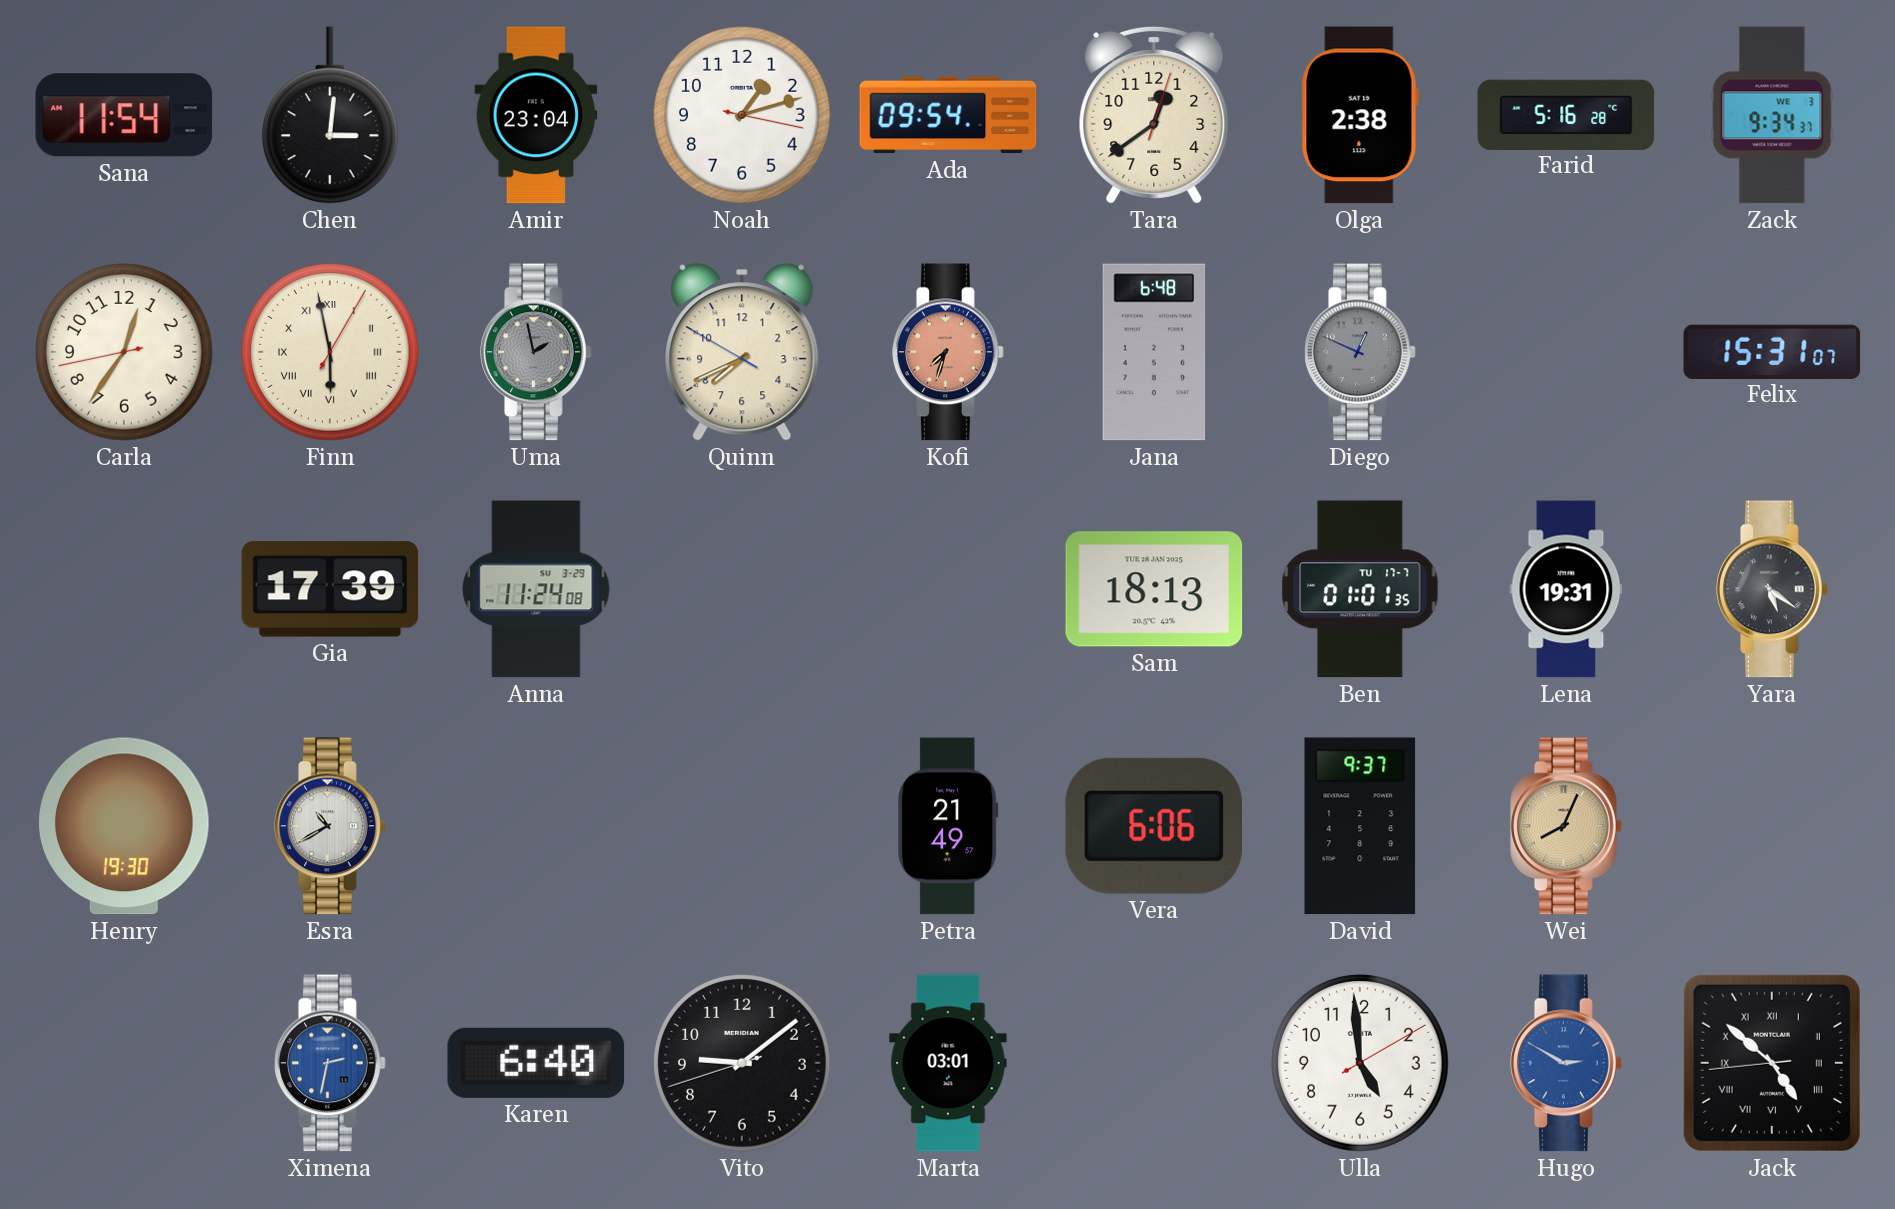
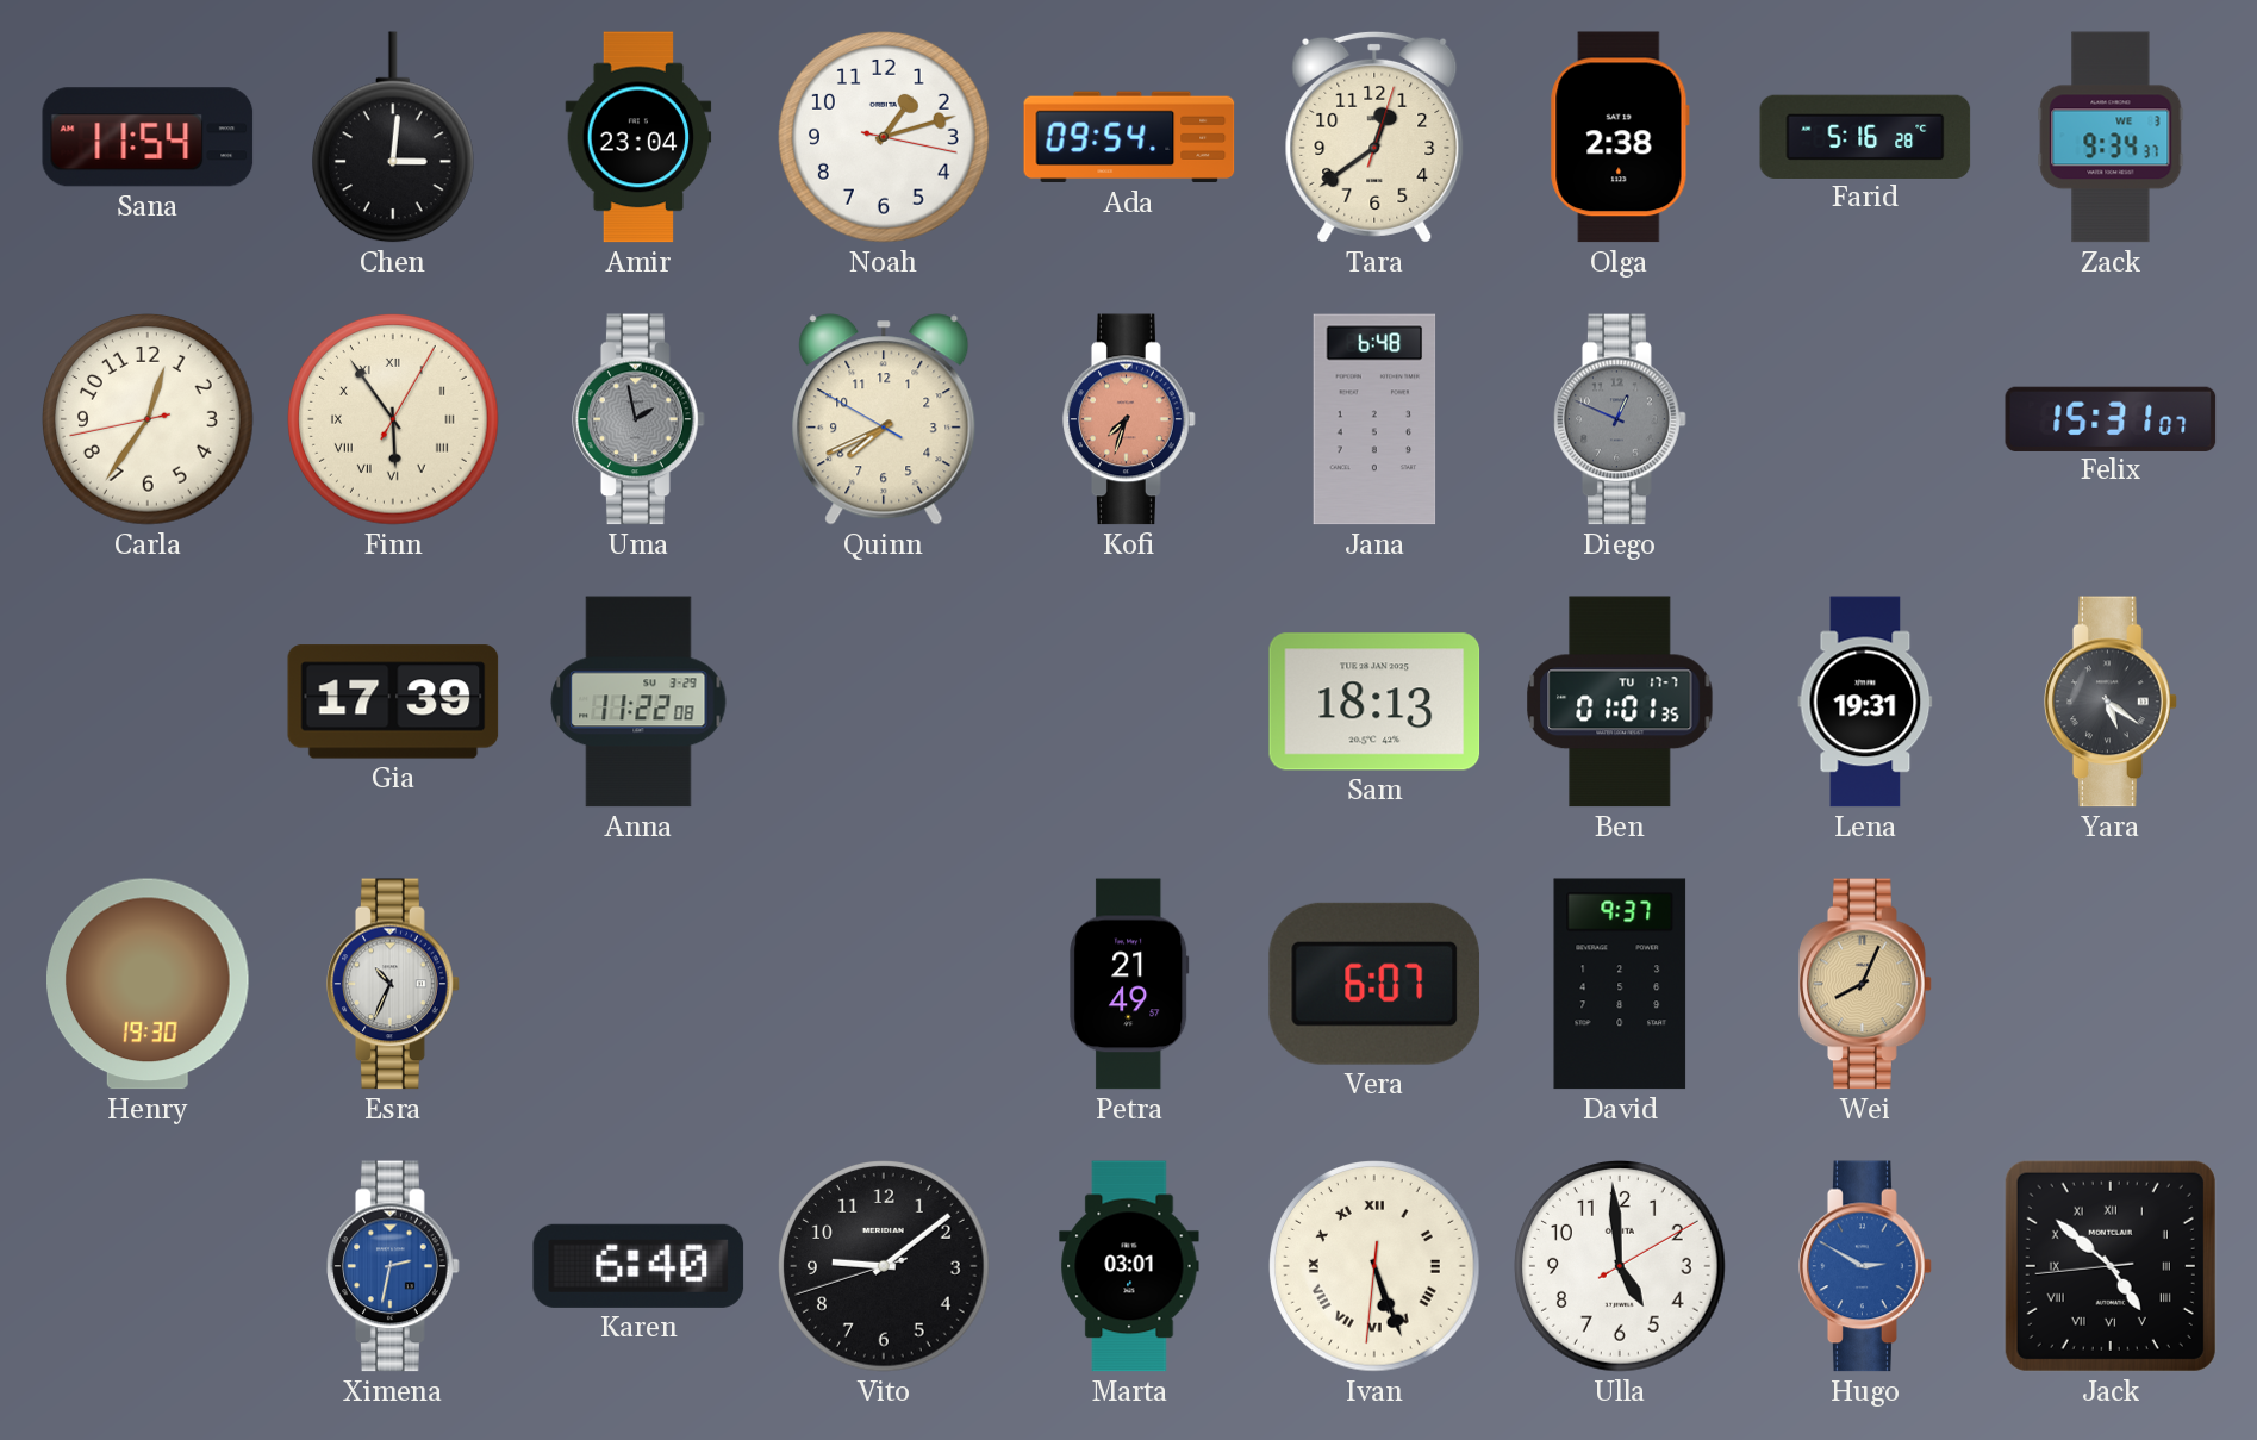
Finn: 5:58 -> 5:54
Anna: 11:24 -> 11:22
Esra: 10:40 -> 10:34
Vera: 6:06 -> 6:07
Ivan: none -> 5:26
